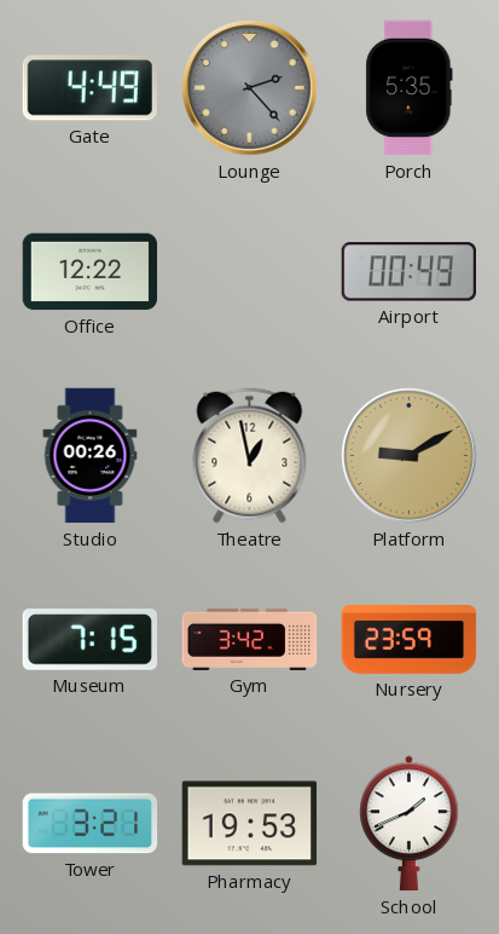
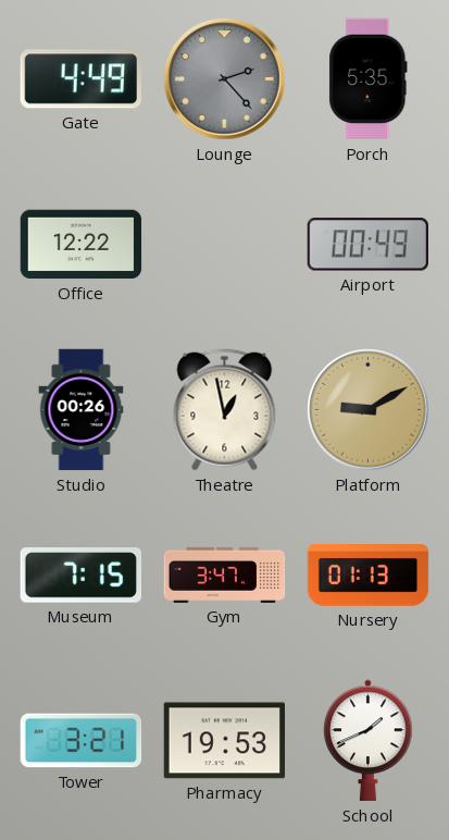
Gym: 3:42 -> 3:47
Nursery: 23:59 -> 01:13
